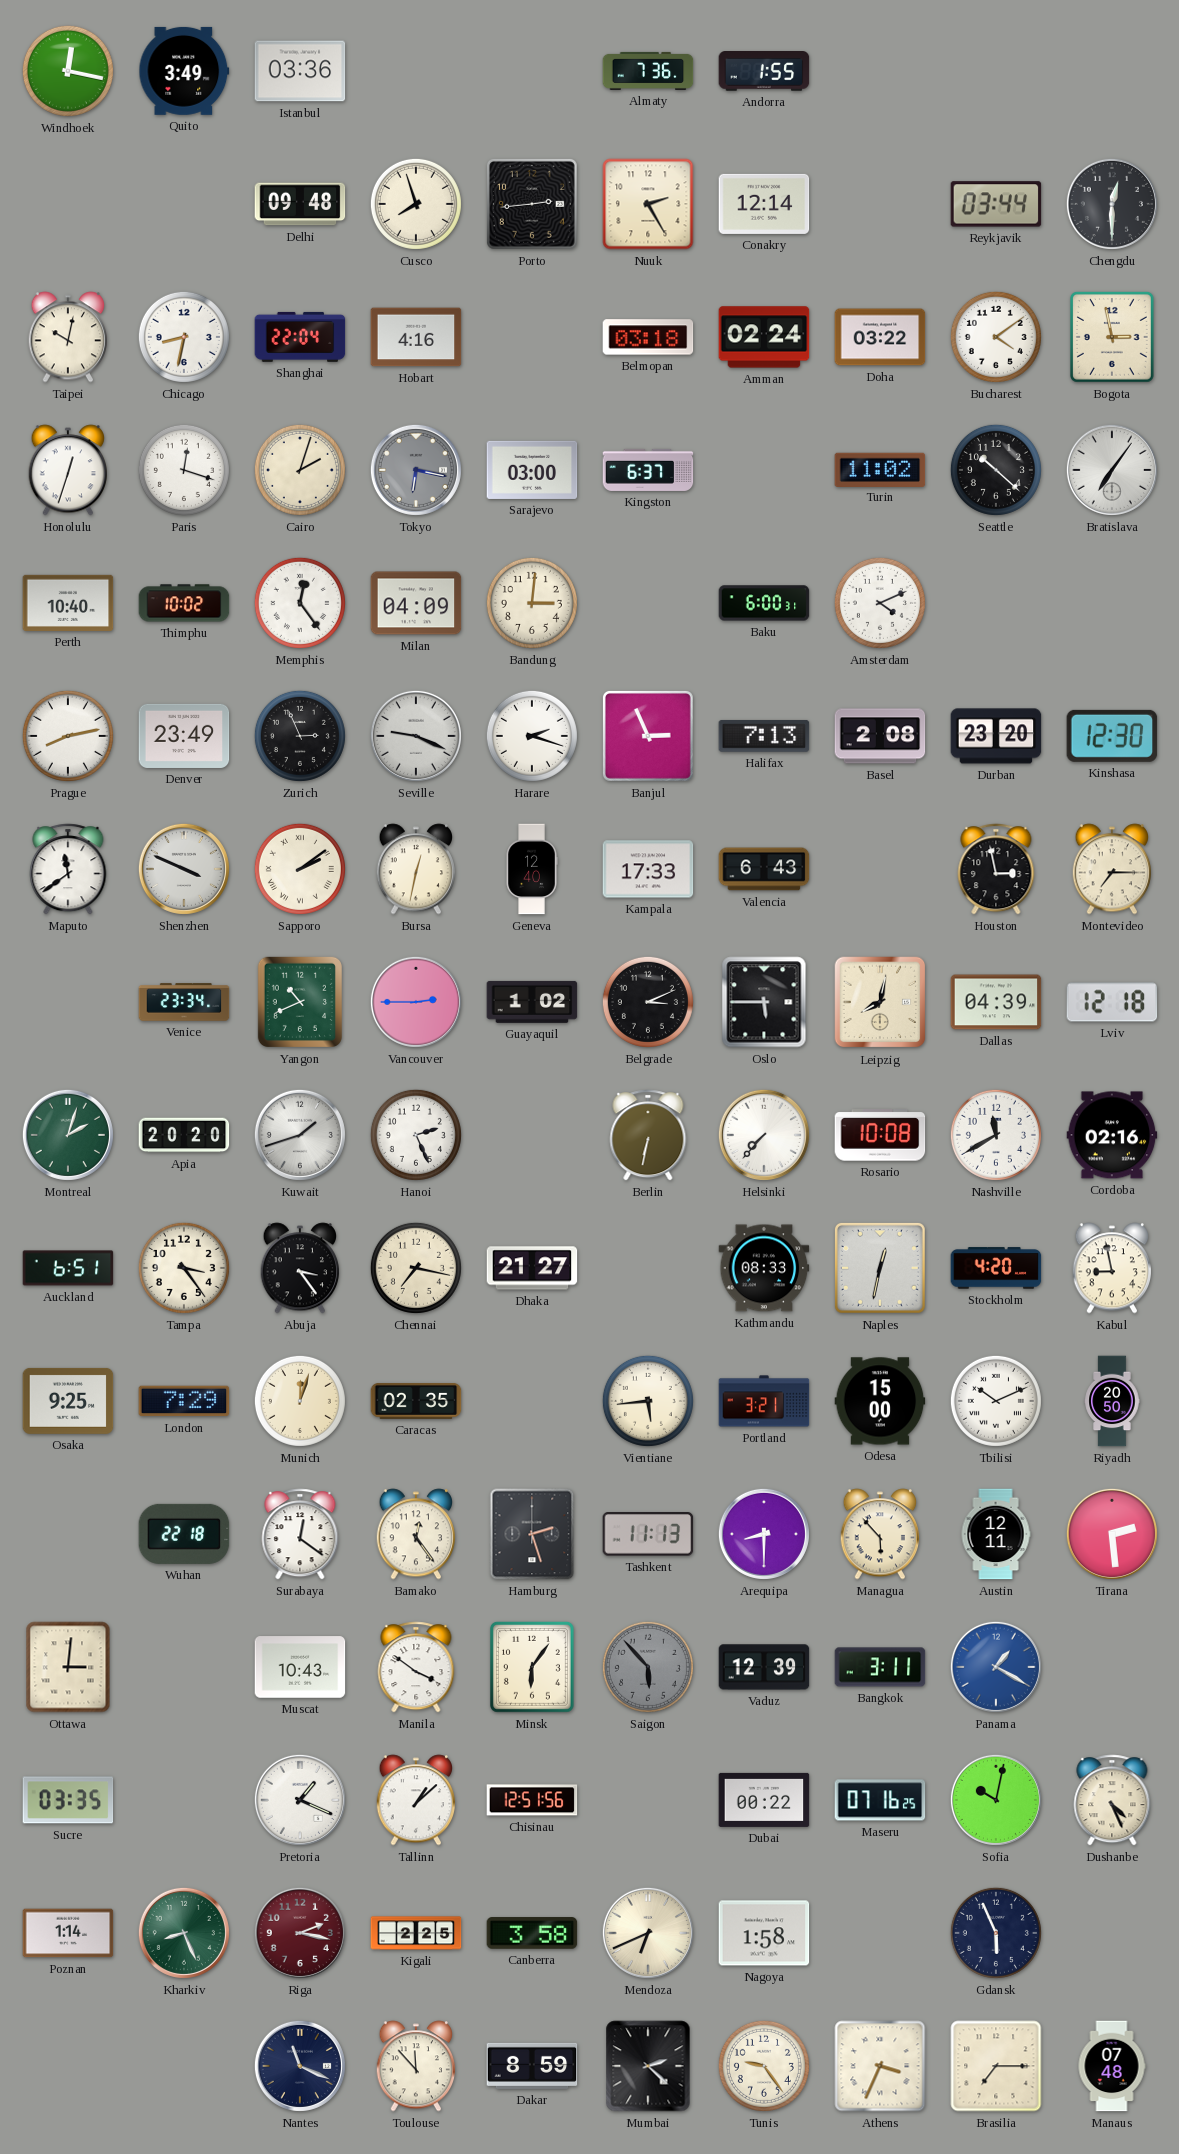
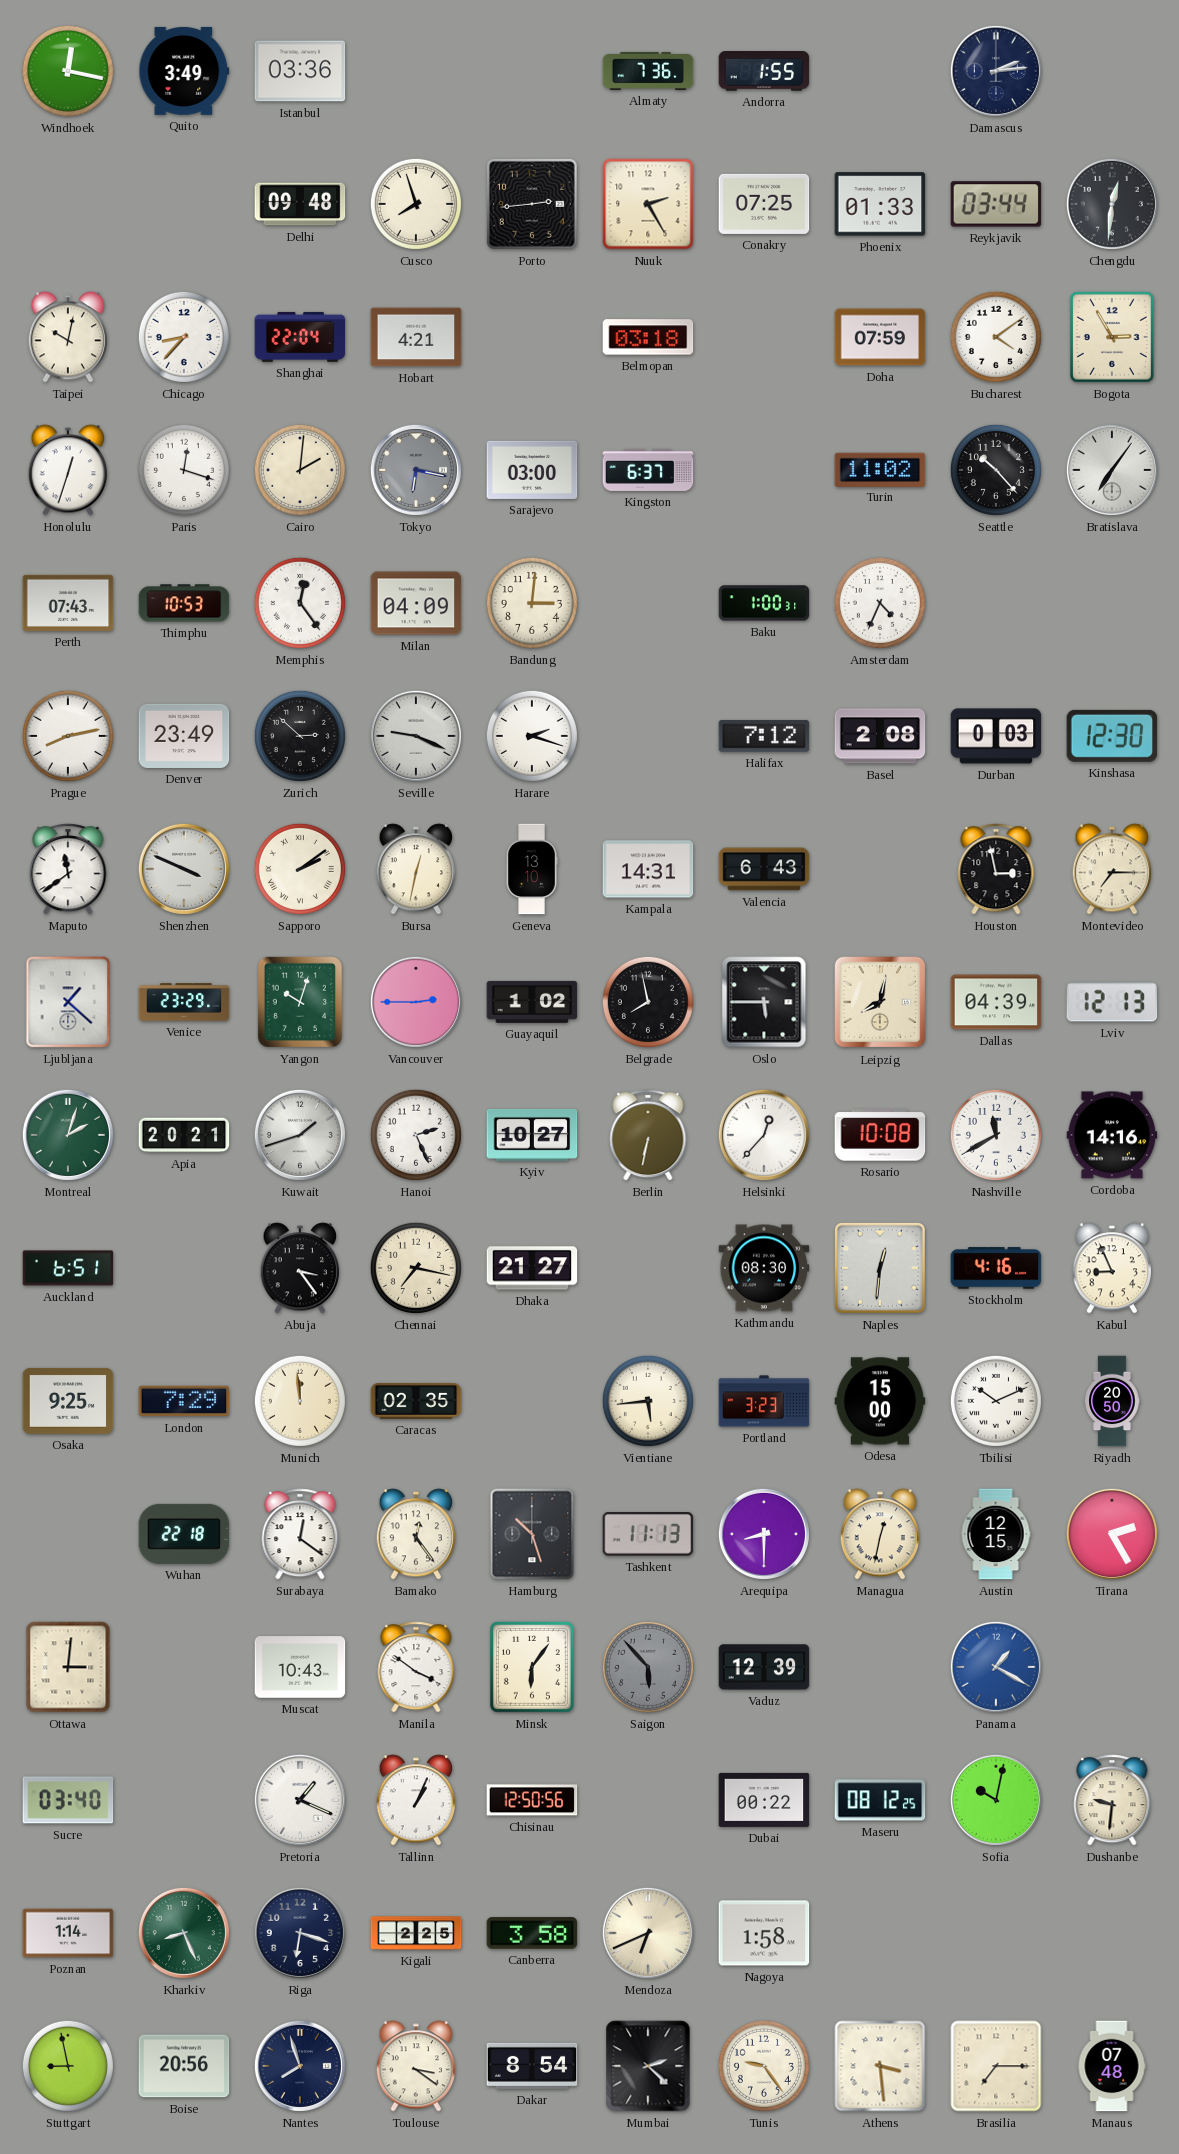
Damascus: none -> 2:14
Conakry: 12:14 -> 07:25
Phoenix: none -> 01:33
Chengdu: 12:30 -> 12:31
Chicago: 8:32 -> 8:37
Hobart: 4:16 -> 4:21
Amman: 02:24 -> none
Doha: 03:22 -> 07:59
Bogota: 2:58 -> 2:55
Cairo: 2:03 -> 2:01
Seattle: 10:22 -> 10:23
Perth: 10:40 -> 07:43
Thimphu: 10:02 -> 10:53
Baku: 6:00 -> 1:00
Amsterdam: 4:11 -> 4:34
Zurich: 2:56 -> 2:52
Banjul: 2:56 -> none
Halifax: 7:13 -> 7:12
Durban: 23:20 -> 0:03
Geneva: 12:40 -> 13:10
Kampala: 17:33 -> 14:31
Ljubljana: none -> 1:22
Venice: 23:34 -> 23:29
Yangon: 10:41 -> 10:03
Belgrade: 3:11 -> 7:58
Lviv: 12:18 -> 12:13
Apia: 20:20 -> 20:21
Kyiv: none -> 10:27
Helsinki: 7:37 -> 12:37
Cordoba: 02:16 -> 14:16
Tampa: 3:24 -> none
Kathmandu: 08:33 -> 08:30
Naples: 12:32 -> 12:31
Stockholm: 4:20 -> 4:16
Kabul: 8:58 -> 8:56
Munich: 12:03 -> 11:59
Portland: 3:21 -> 3:23
Hamburg: 2:27 -> 10:27
Managua: 5:53 -> 12:32
Austin: 12:11 -> 12:15
Tirana: 2:29 -> 2:25
Bangkok: 3:11 -> none
Sucre: 03:35 -> 03:40
Tallinn: 1:08 -> 1:04
Chisinau: 12:51 -> 12:50
Maseru: 07:16 -> 08:12
Dushanbe: 4:26 -> 9:31
Riga: 2:17 -> 6:18
Riga dial: burgundy -> navy
Gdansk: 5:56 -> none
Stuttgart: none -> 8:58
Boise: none -> 20:56
Nantes: 11:19 -> 7:57
Toulouse: 11:53 -> 3:21
Dakar: 8:59 -> 8:54
Athens: 3:34 -> 3:29
